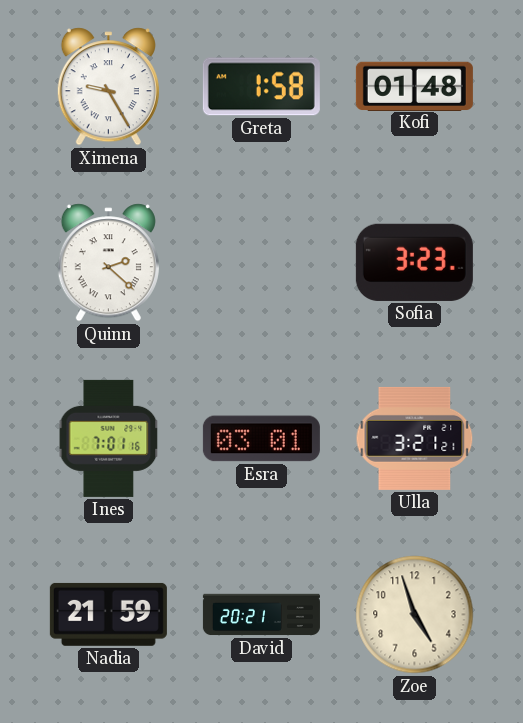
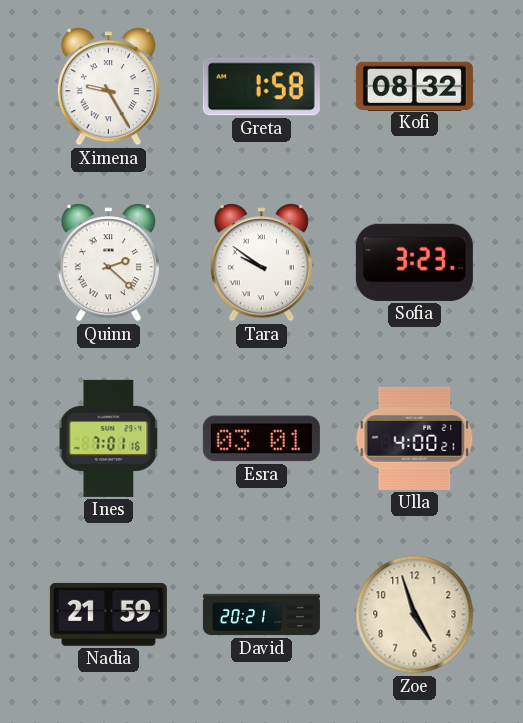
Kofi: 01:48 -> 08:32
Tara: none -> 9:51
Ulla: 3:21 -> 4:00
